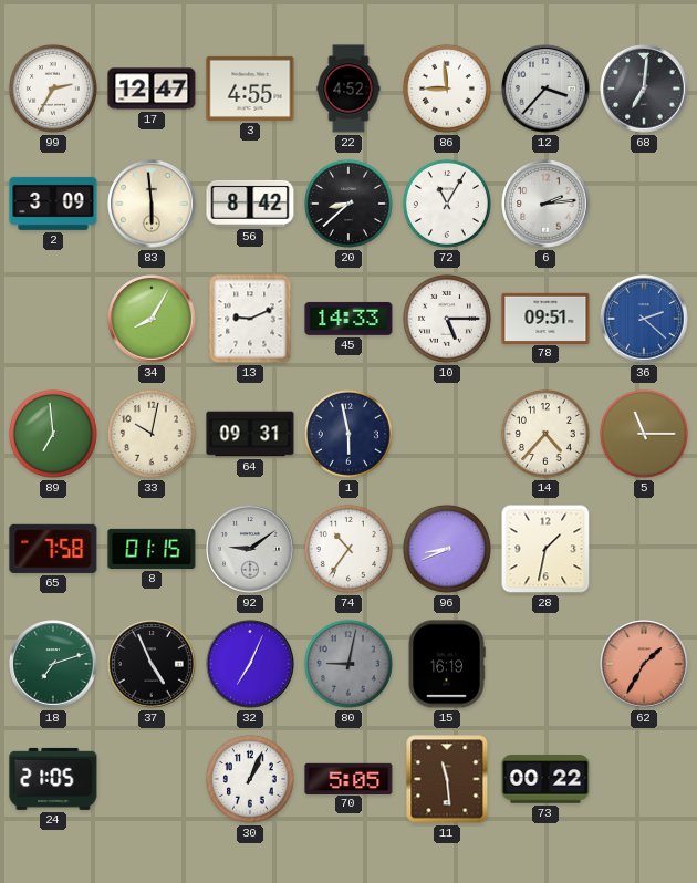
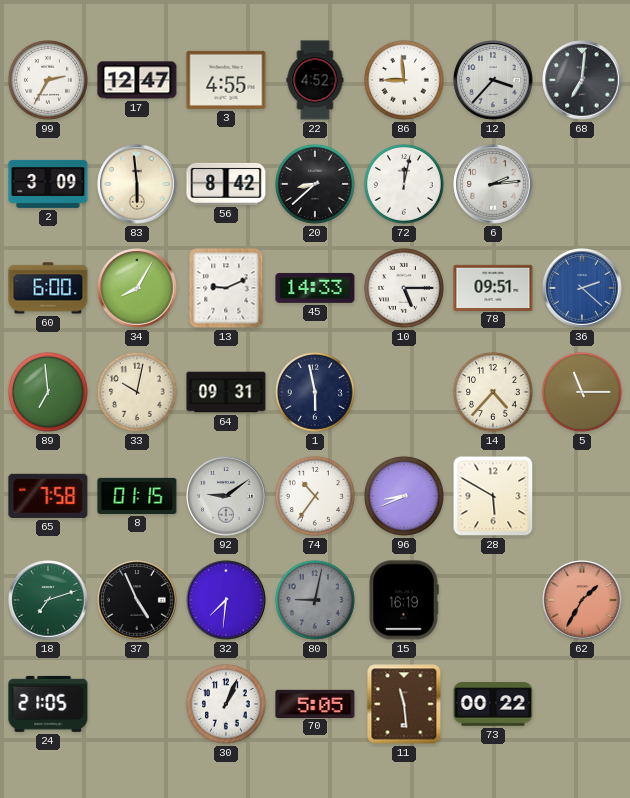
72: 11:05 -> 12:02
60: none -> 6:00
28: 1:32 -> 5:50
32: 7:04 -> 7:31
